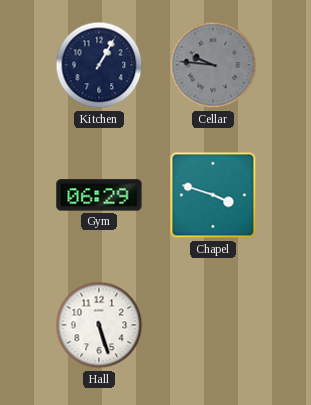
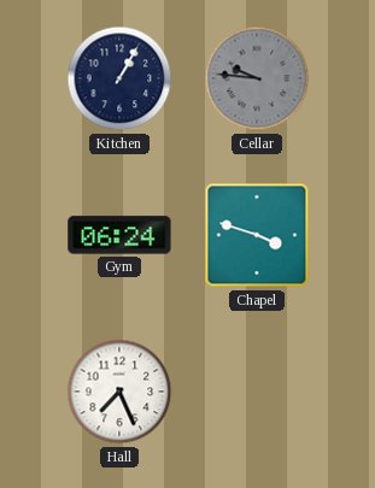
Gym: 06:29 -> 06:24
Hall: 5:27 -> 7:26
